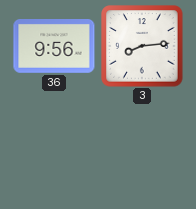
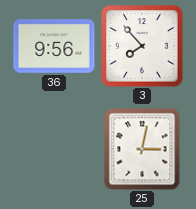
3: 8:14 -> 7:53
25: none -> 3:02
